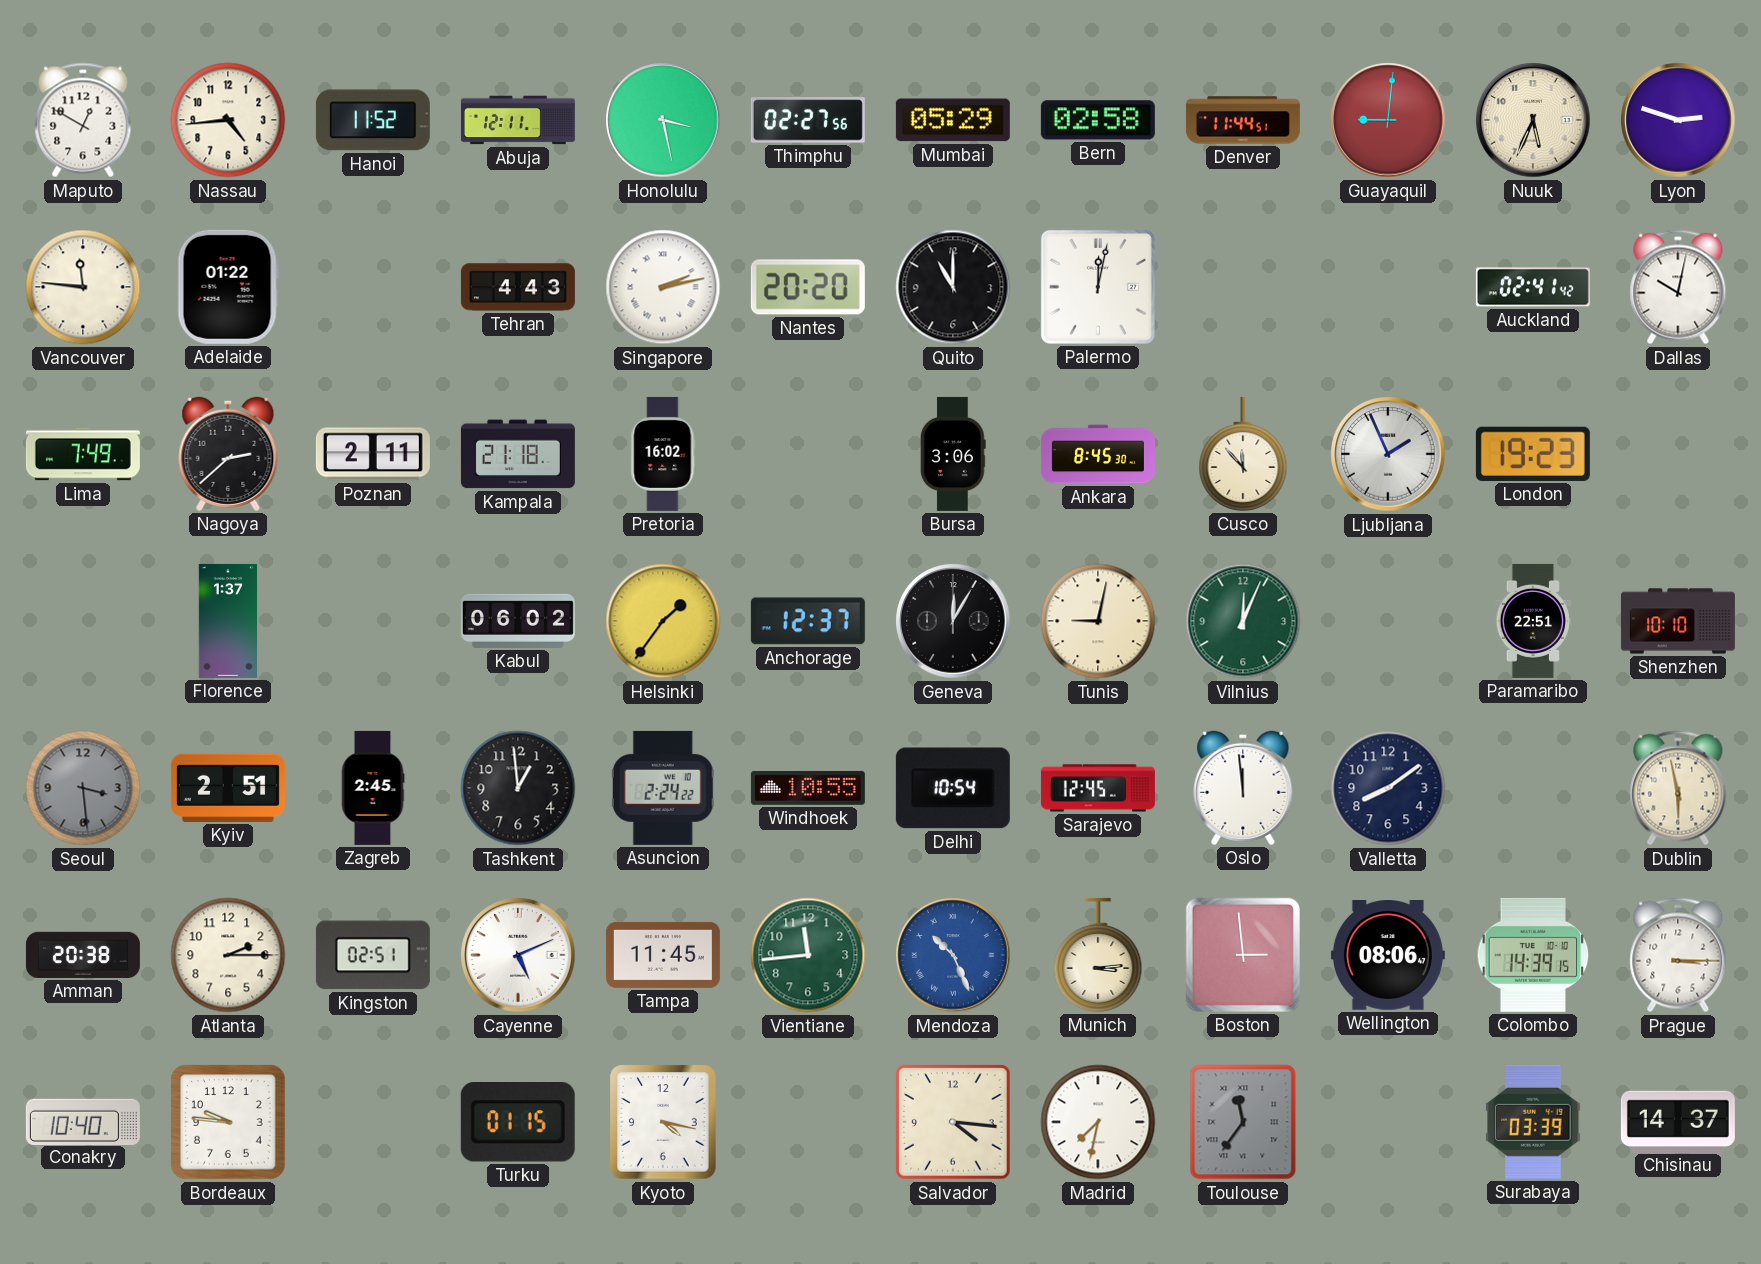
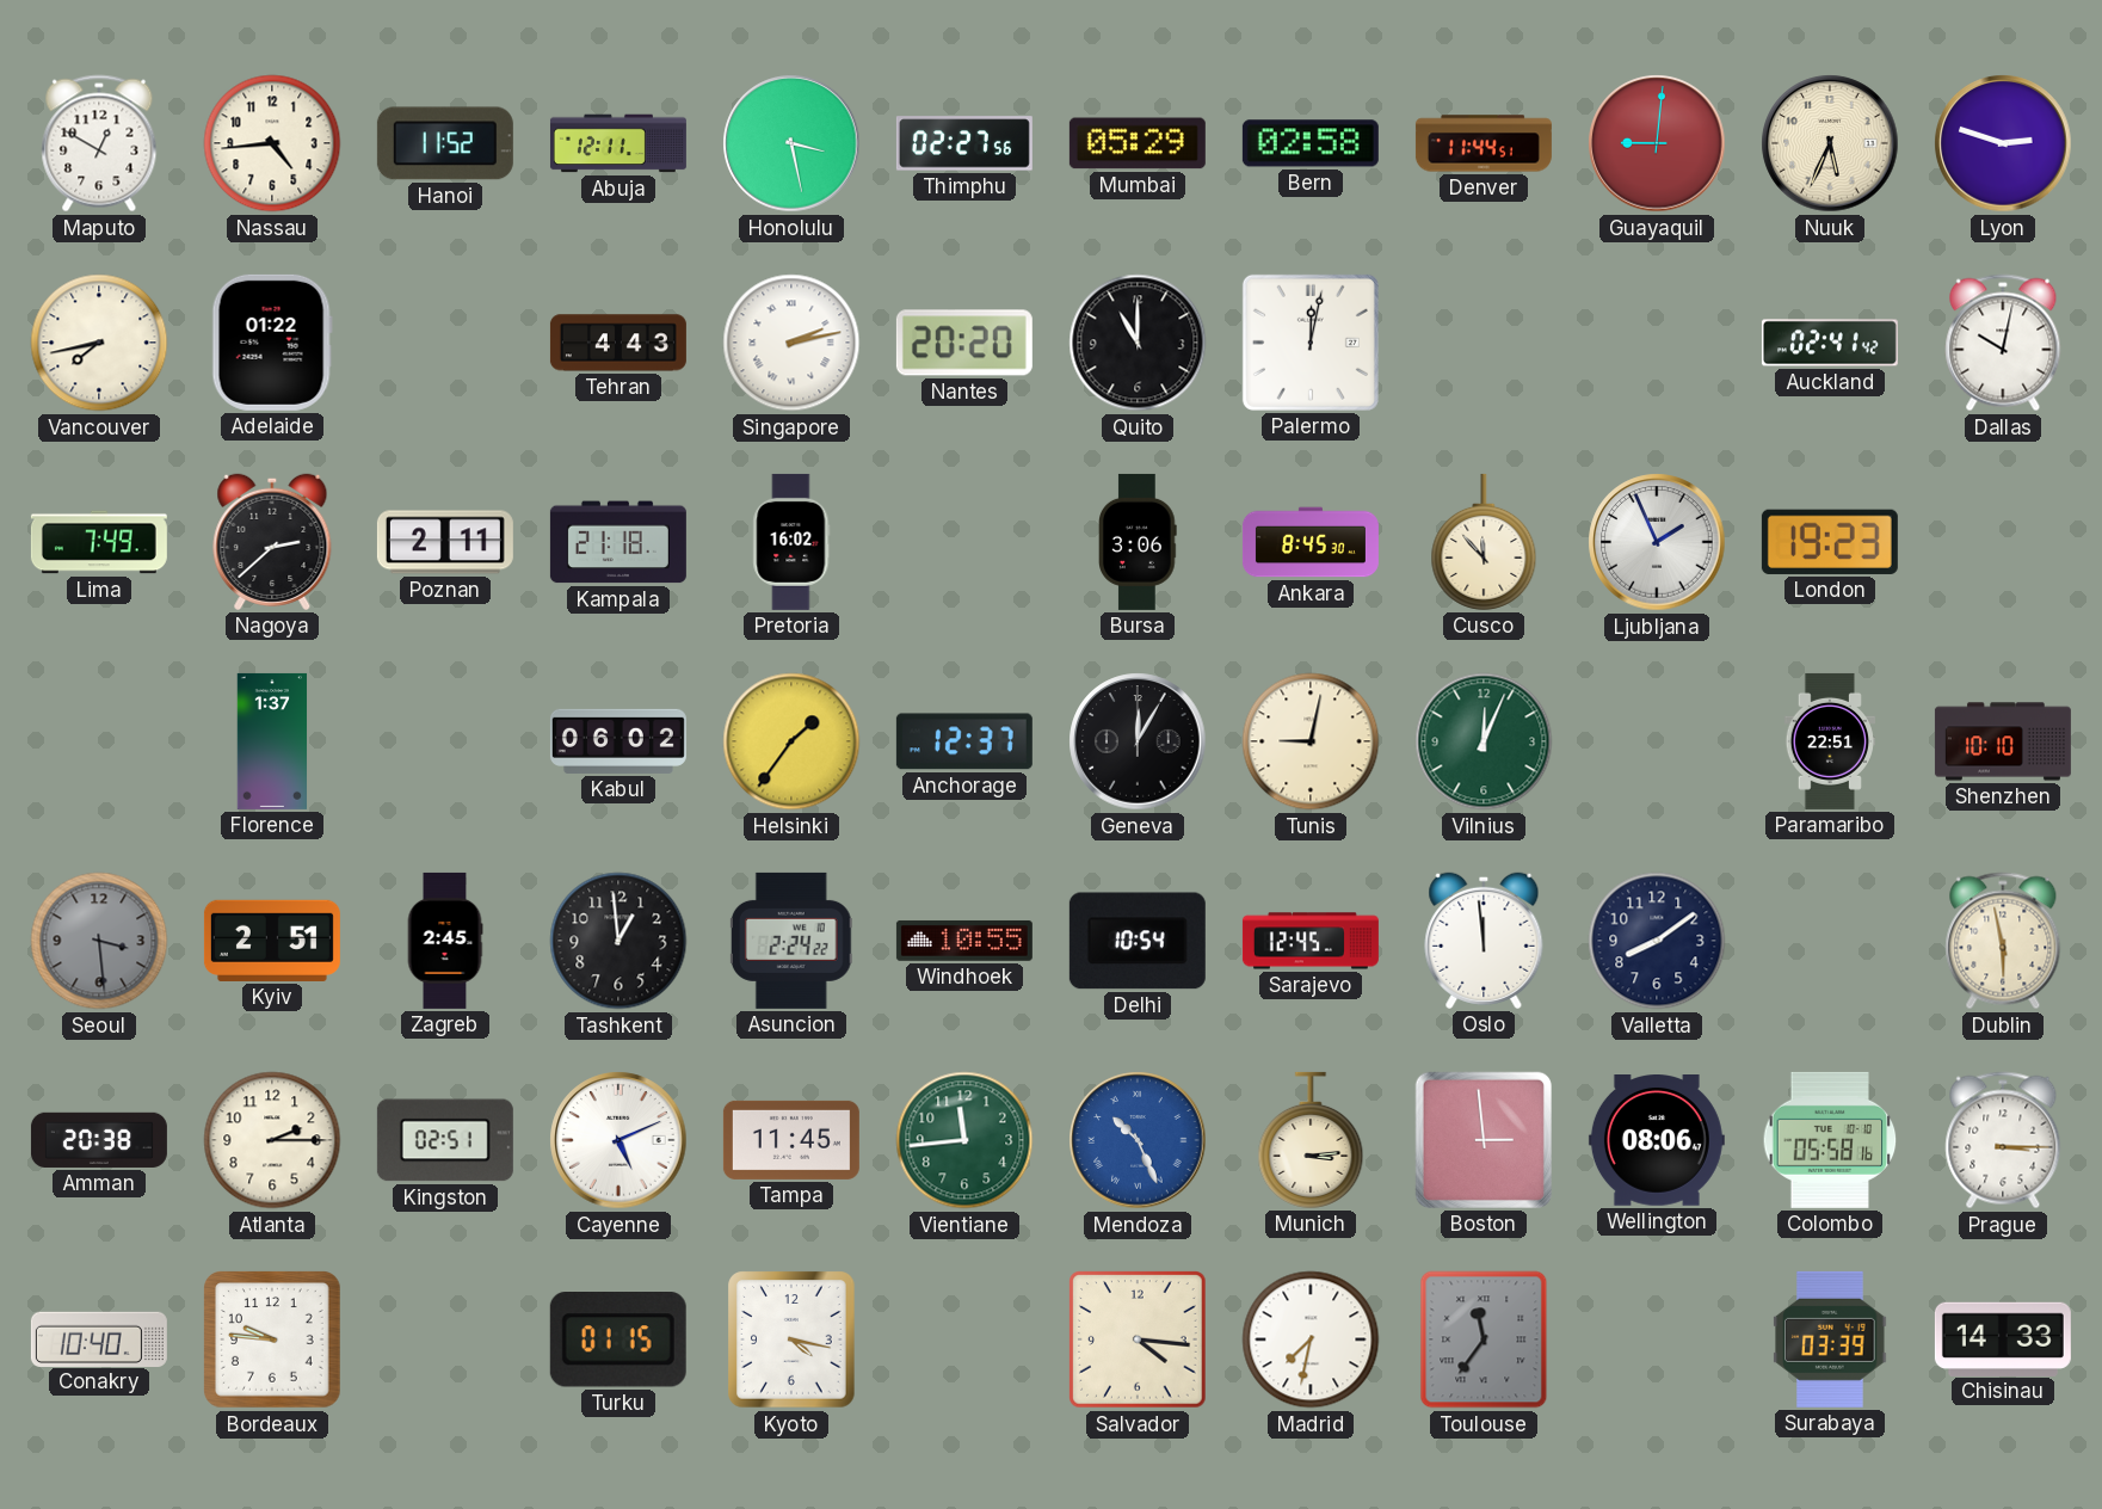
Vancouver: 11:46 -> 7:43
Colombo: 14:39 -> 05:58
Chisinau: 14:37 -> 14:33
